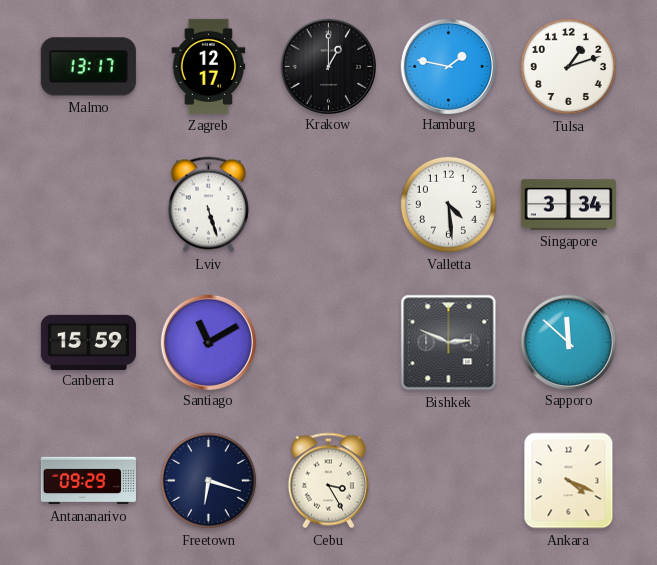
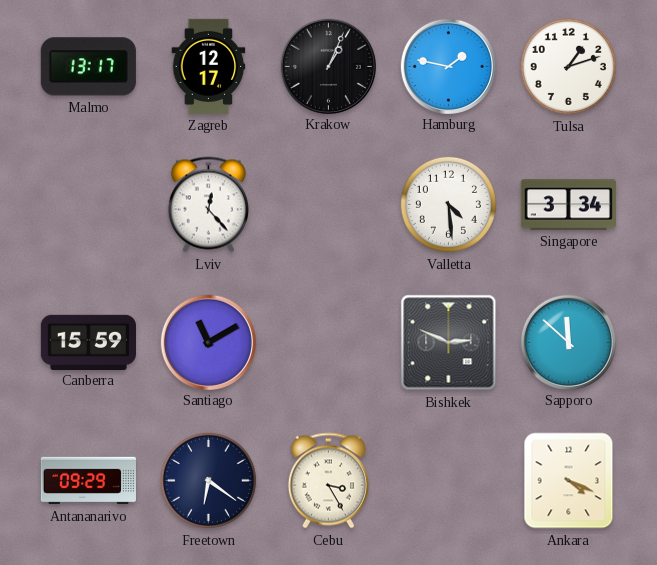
Krakow: 1:00 -> 1:04
Lviv: 5:27 -> 12:23
Freetown: 6:18 -> 6:21
